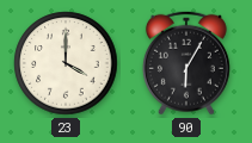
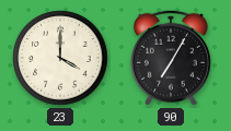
90: 6:05 -> 7:05
